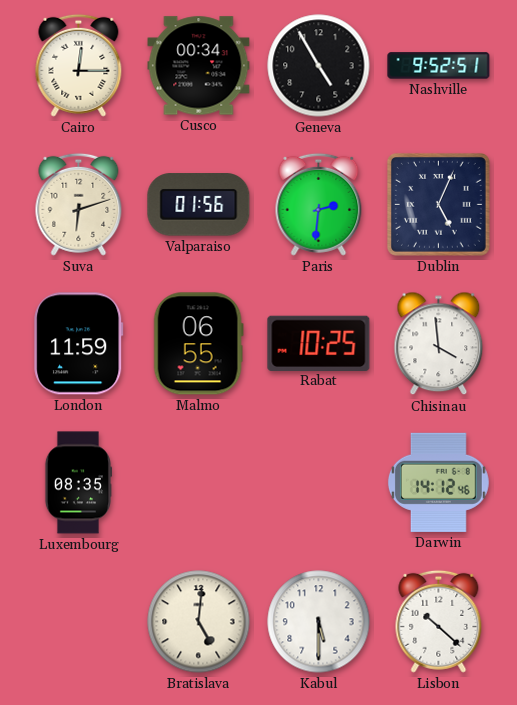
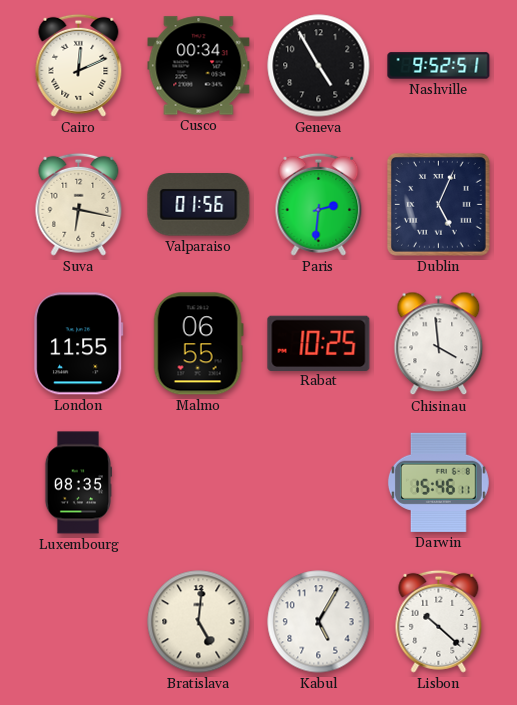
Cairo: 12:15 -> 12:11
Suva: 6:12 -> 6:17
London: 11:59 -> 11:55
Darwin: 14:12 -> 15:46
Kabul: 5:30 -> 5:05
